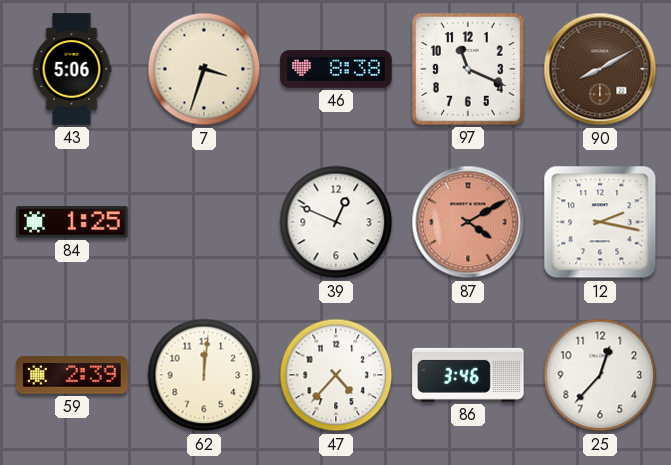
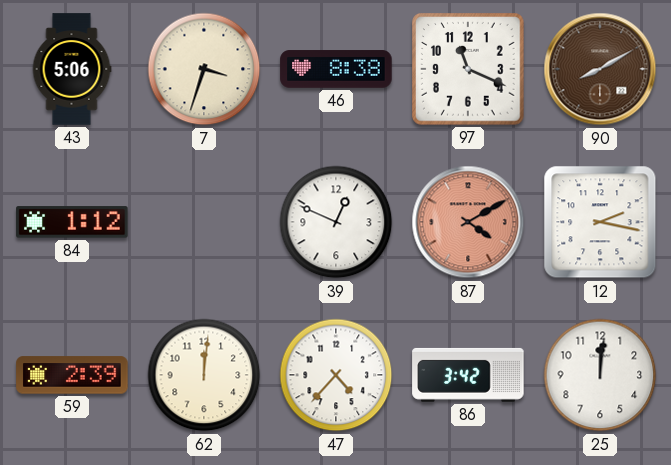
84: 1:25 -> 1:12
86: 3:46 -> 3:42
25: 12:37 -> 12:01
